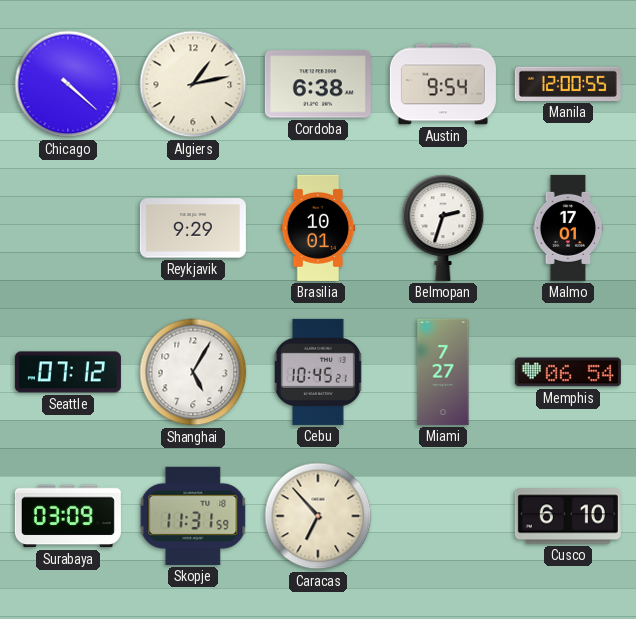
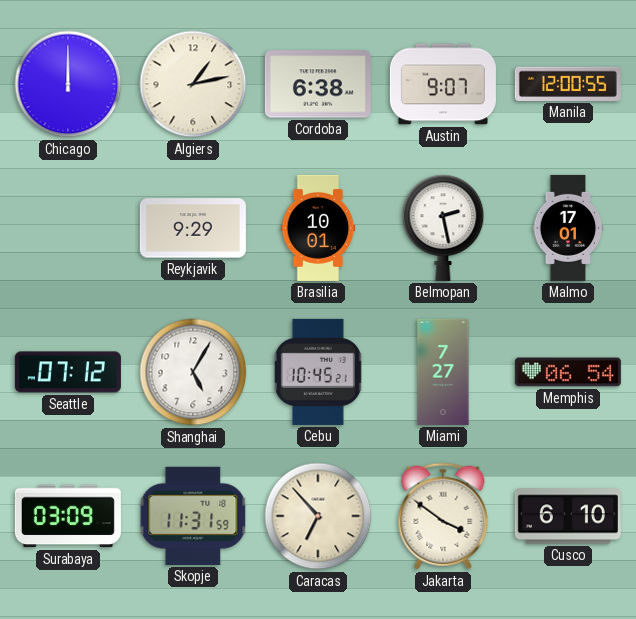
Chicago: 4:22 -> 12:00
Austin: 9:54 -> 9:07
Belmopan: 2:33 -> 2:28
Jakarta: none -> 3:51
